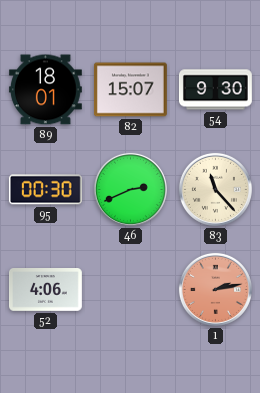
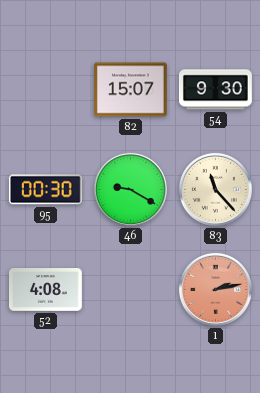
89: 18:01 -> none
46: 2:41 -> 9:20
52: 4:06 -> 4:08
